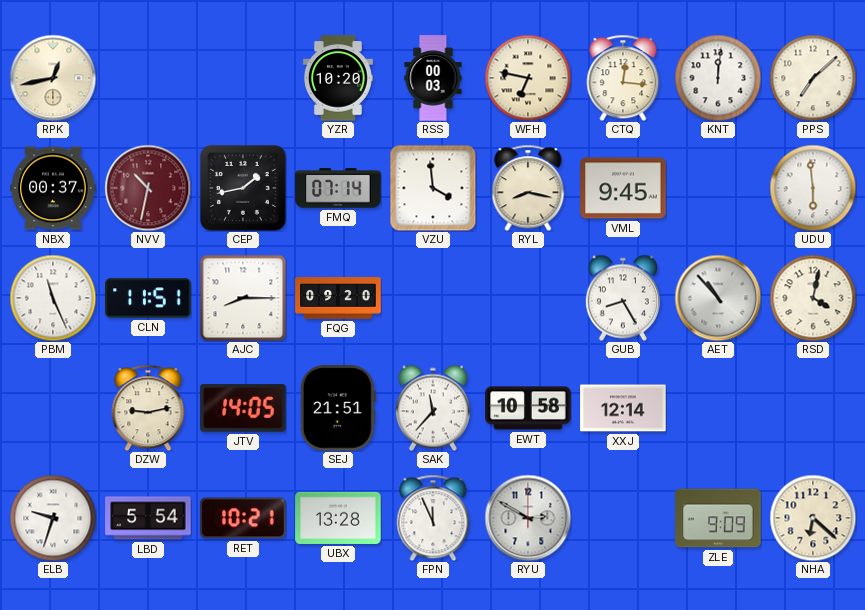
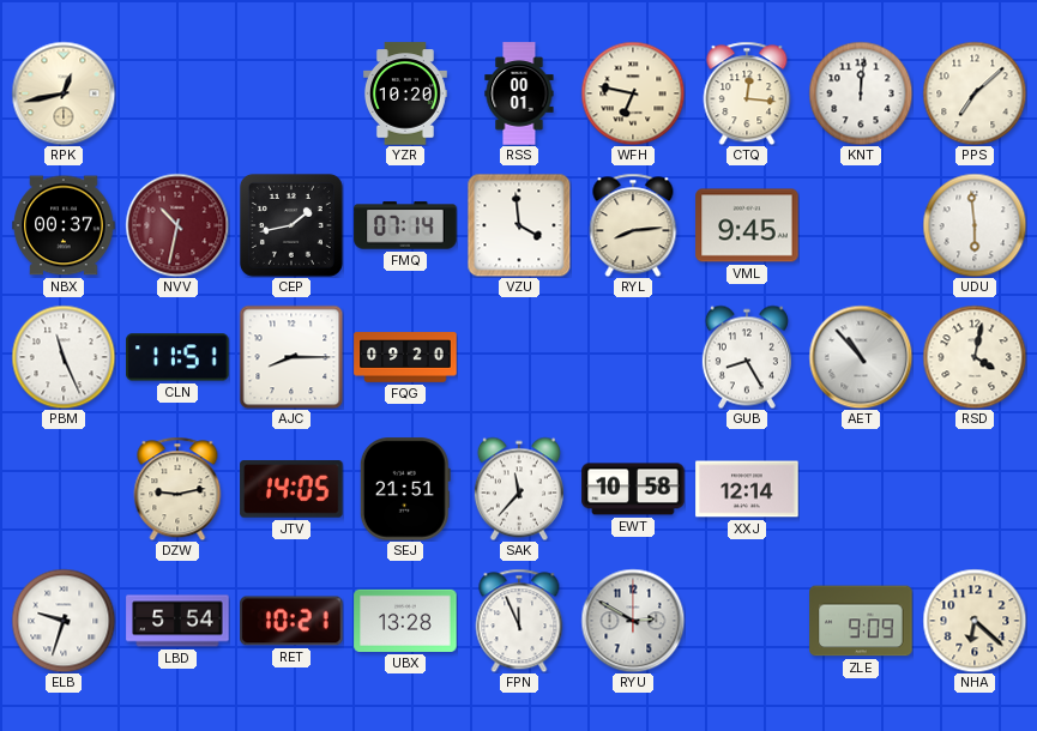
RSS: 00:03 -> 00:01
RYL: 8:17 -> 8:14
